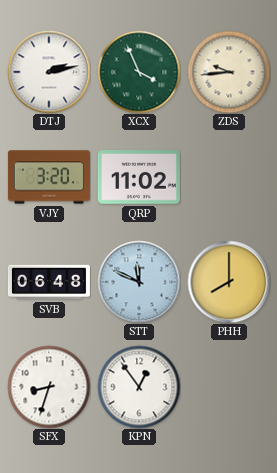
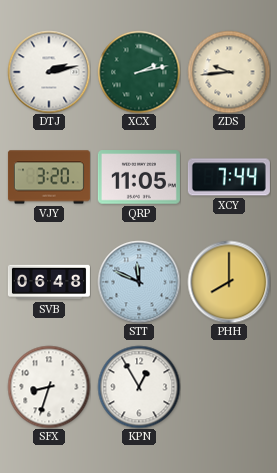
XCX: 3:56 -> 2:13
QRP: 11:02 -> 11:05
XCY: none -> 7:44
KPN: 12:54 -> 12:55
